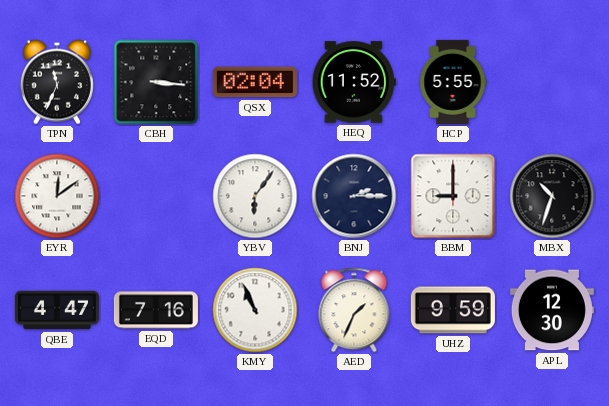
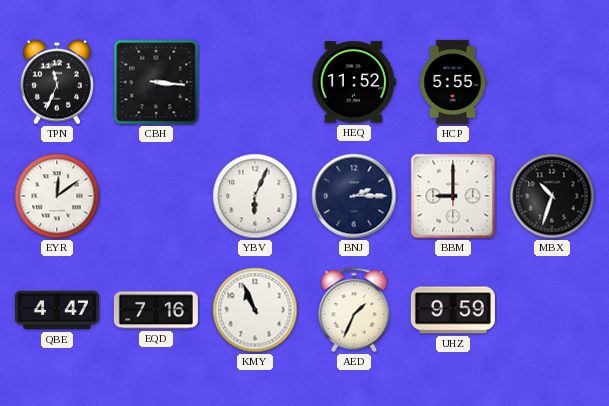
QSX: 02:04 -> none
YBV: 6:06 -> 6:04
APL: 12:30 -> none
